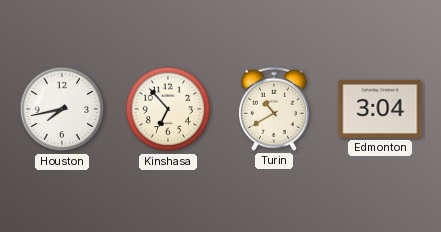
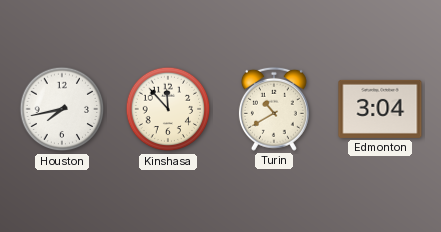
Kinshasa: 6:53 -> 11:53
